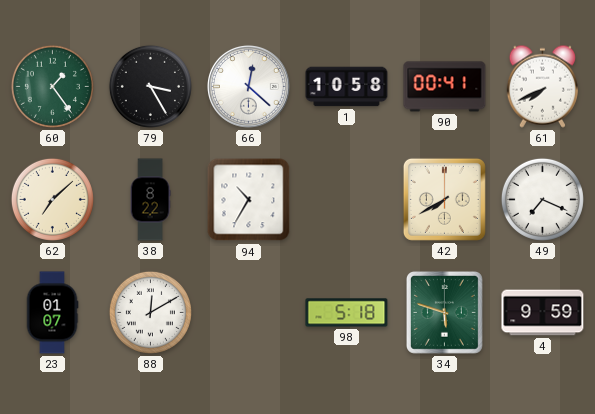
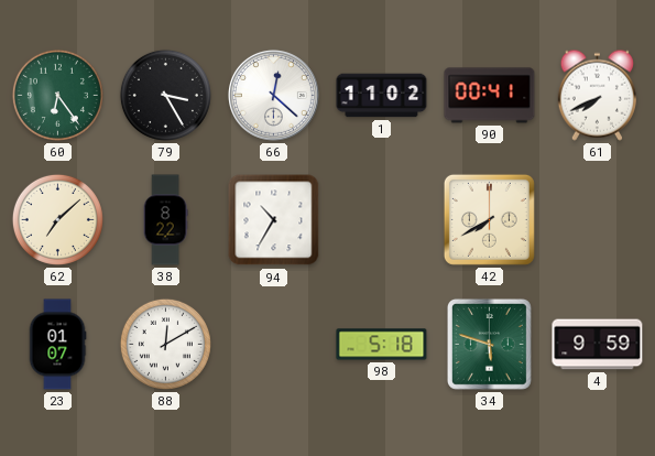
60: 1:24 -> 6:24
1: 10:58 -> 11:02
49: 7:19 -> none
